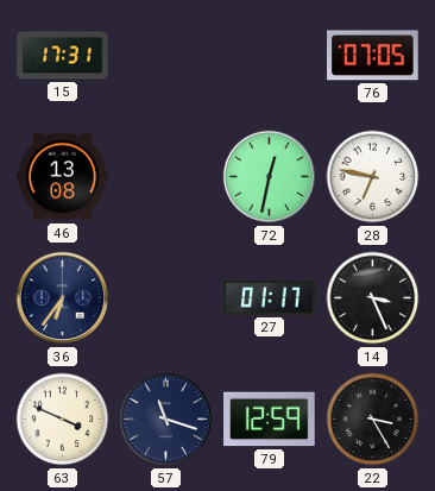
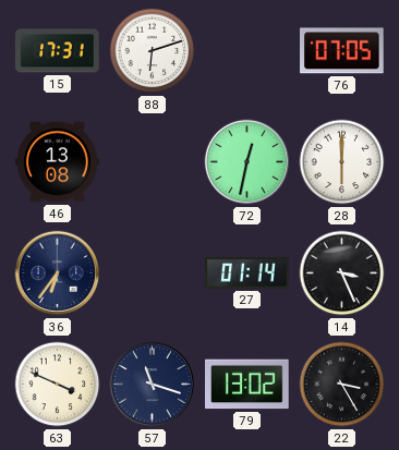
88: none -> 6:12
28: 6:47 -> 6:00
27: 01:17 -> 01:14
79: 12:59 -> 13:02
